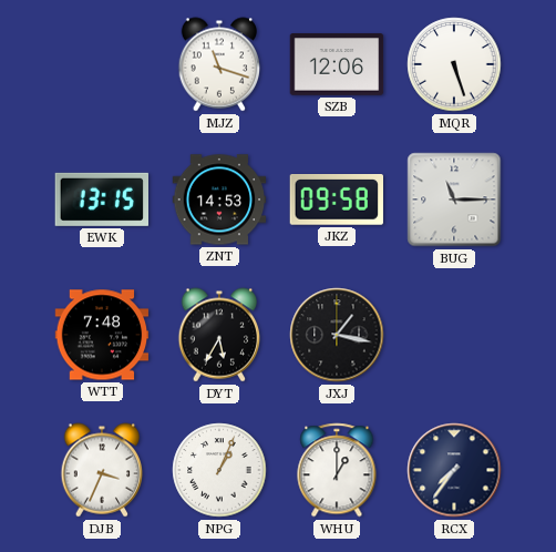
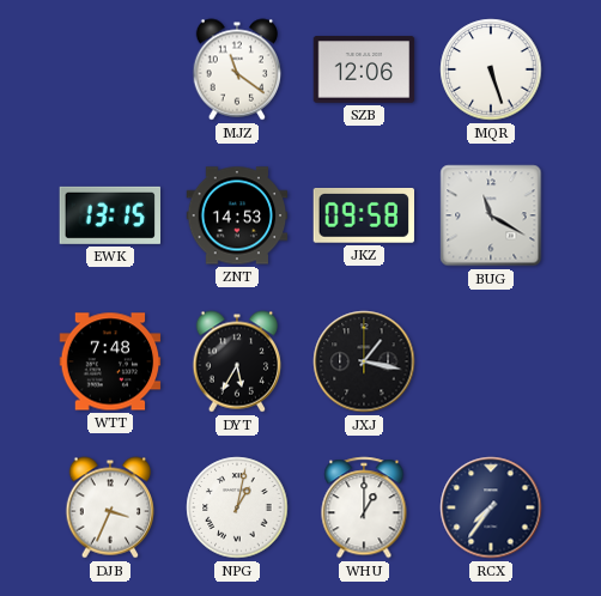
MJZ: 11:18 -> 11:21
BUG: 11:15 -> 11:20
NPG: 1:04 -> 1:02
